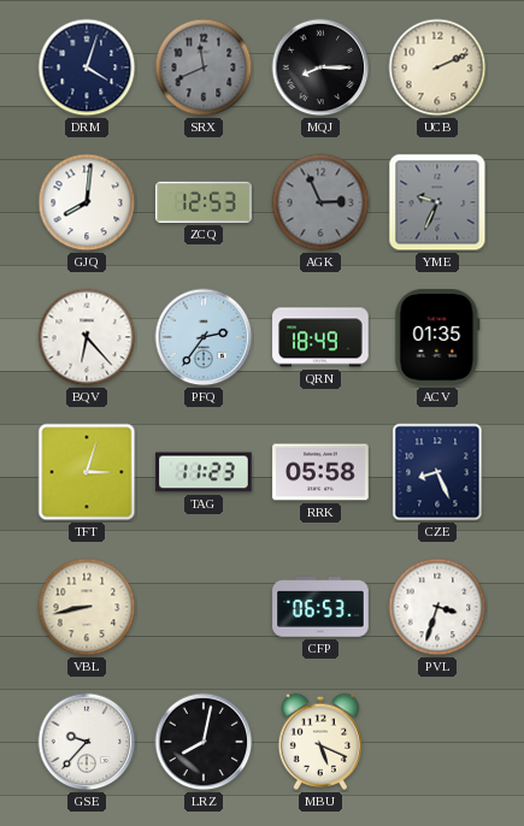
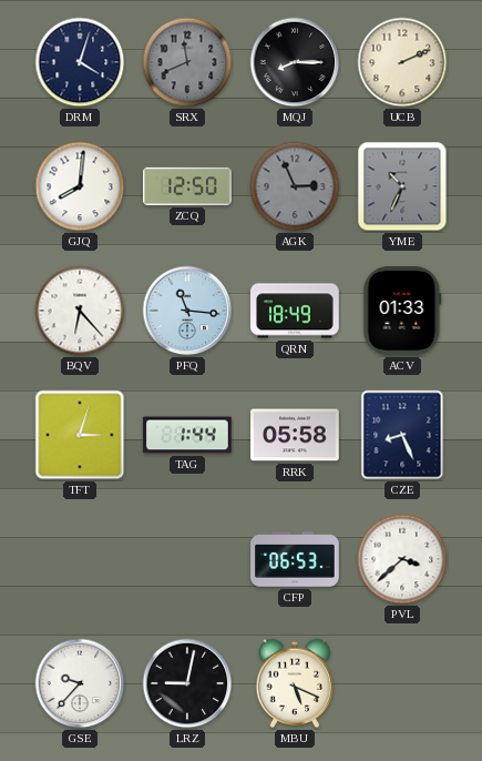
ZCQ: 12:53 -> 12:50
YME: 9:34 -> 10:34
PFQ: 2:36 -> 11:16
ACV: 01:35 -> 01:33
TAG: 11:23 -> 1:44
VBL: 8:43 -> none
PVL: 3:33 -> 3:38
LRZ: 8:02 -> 9:02
